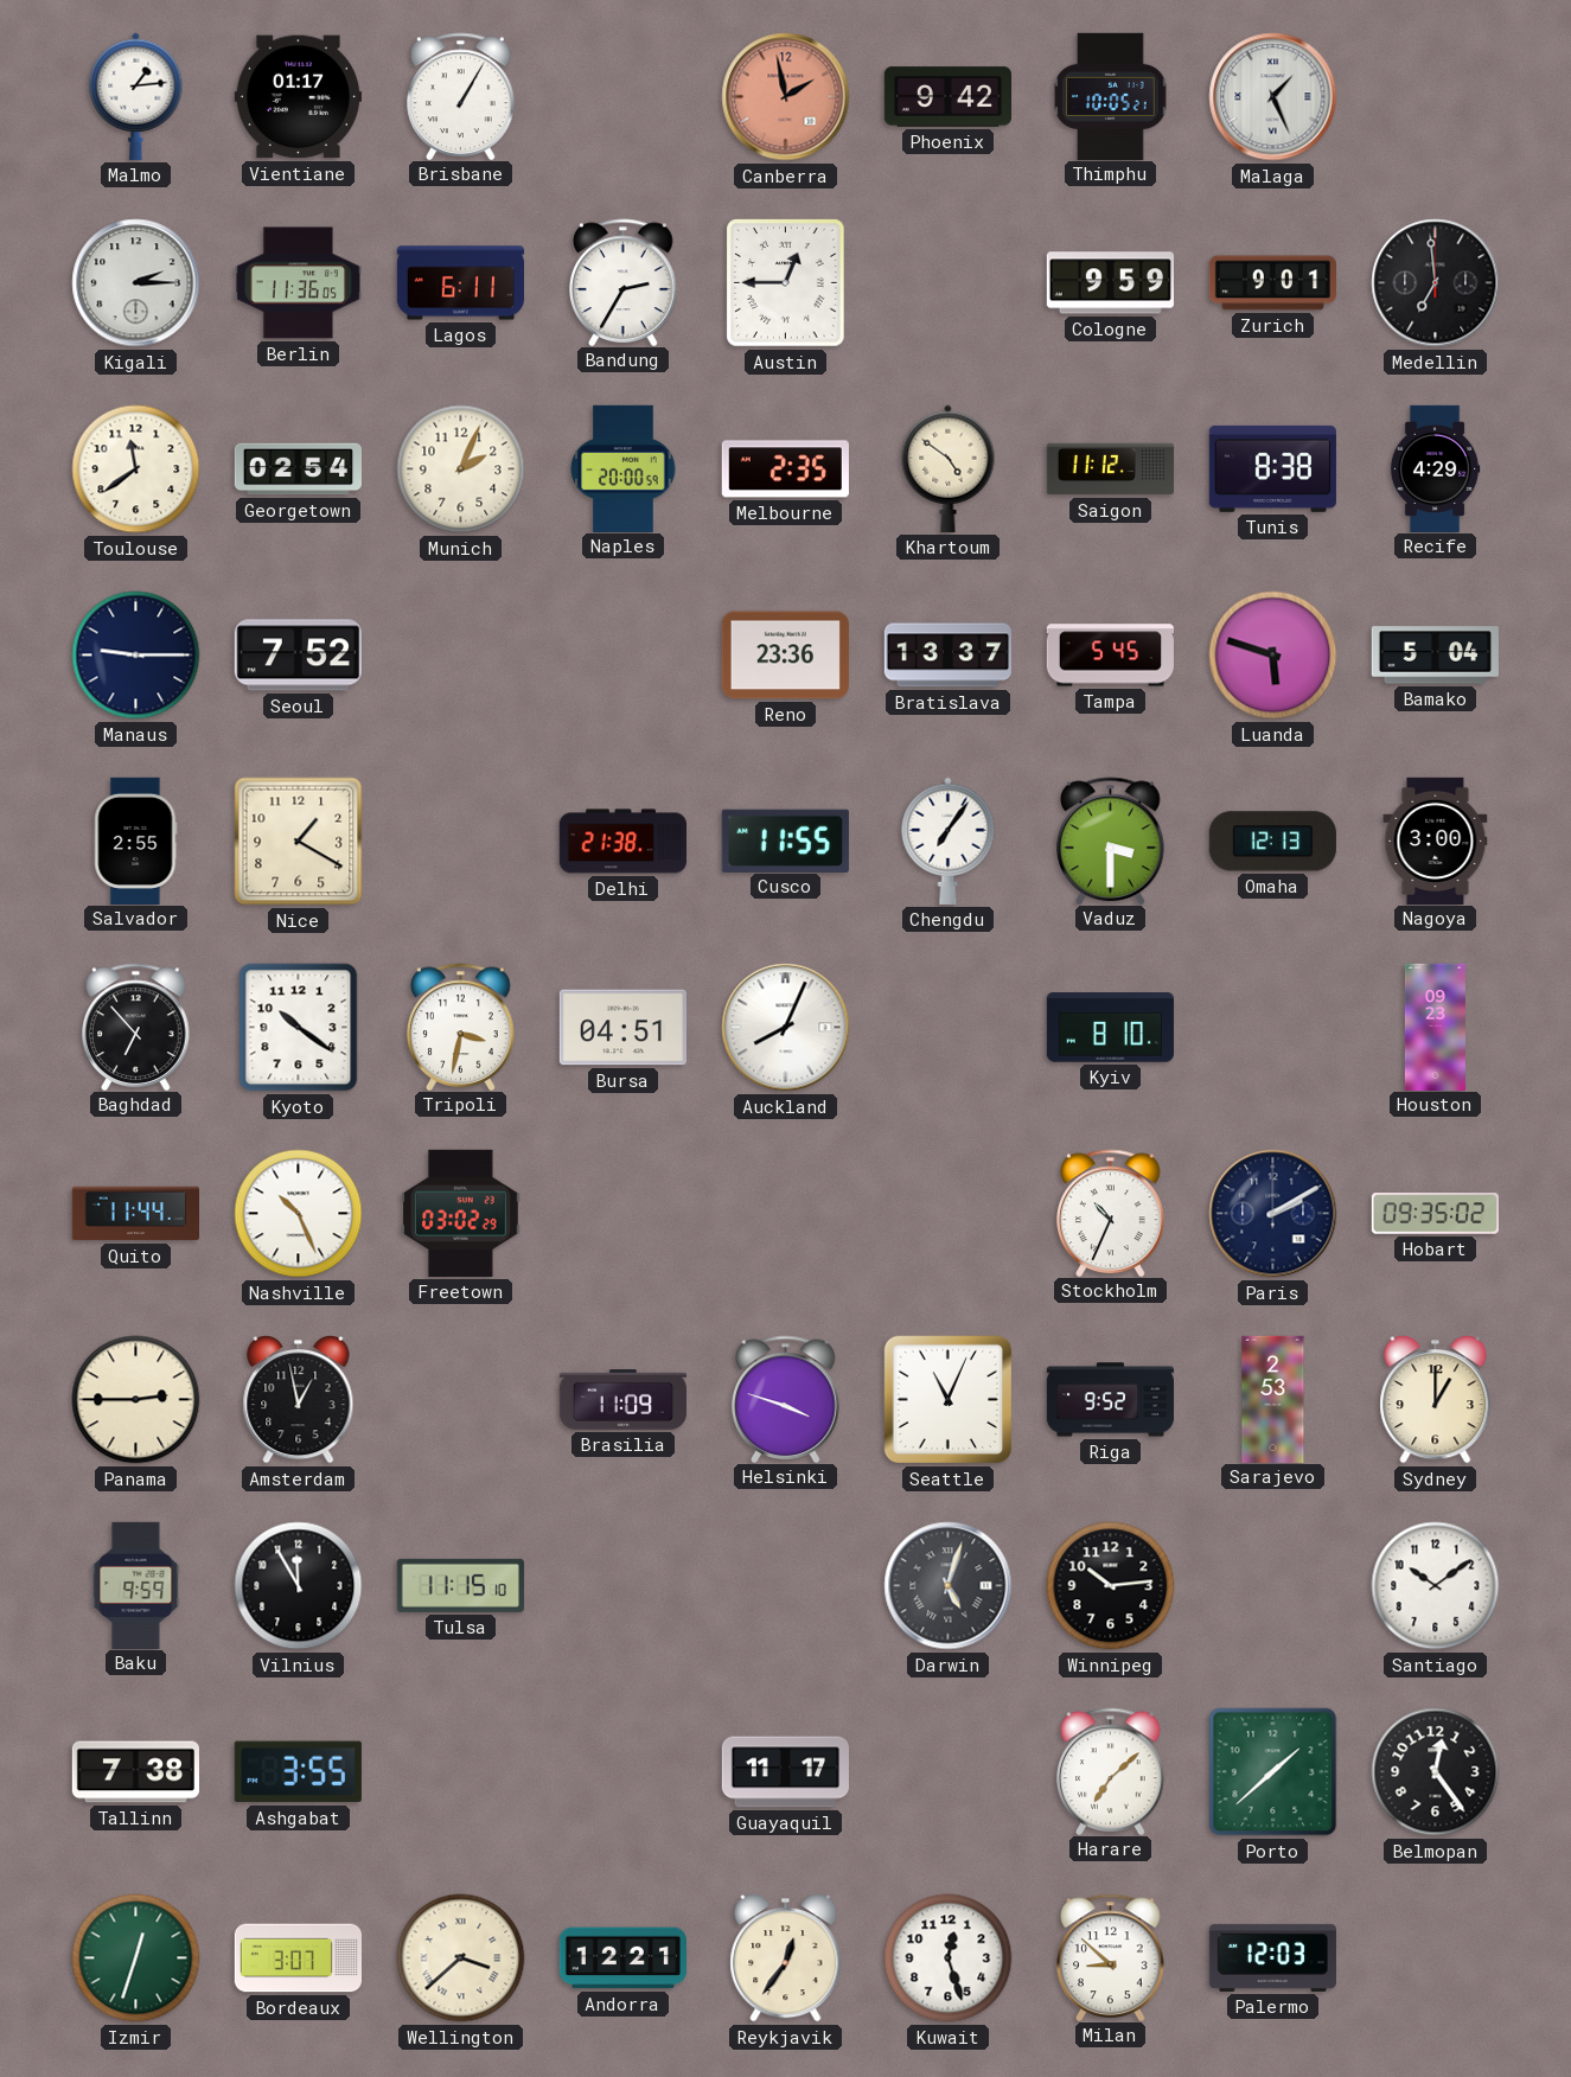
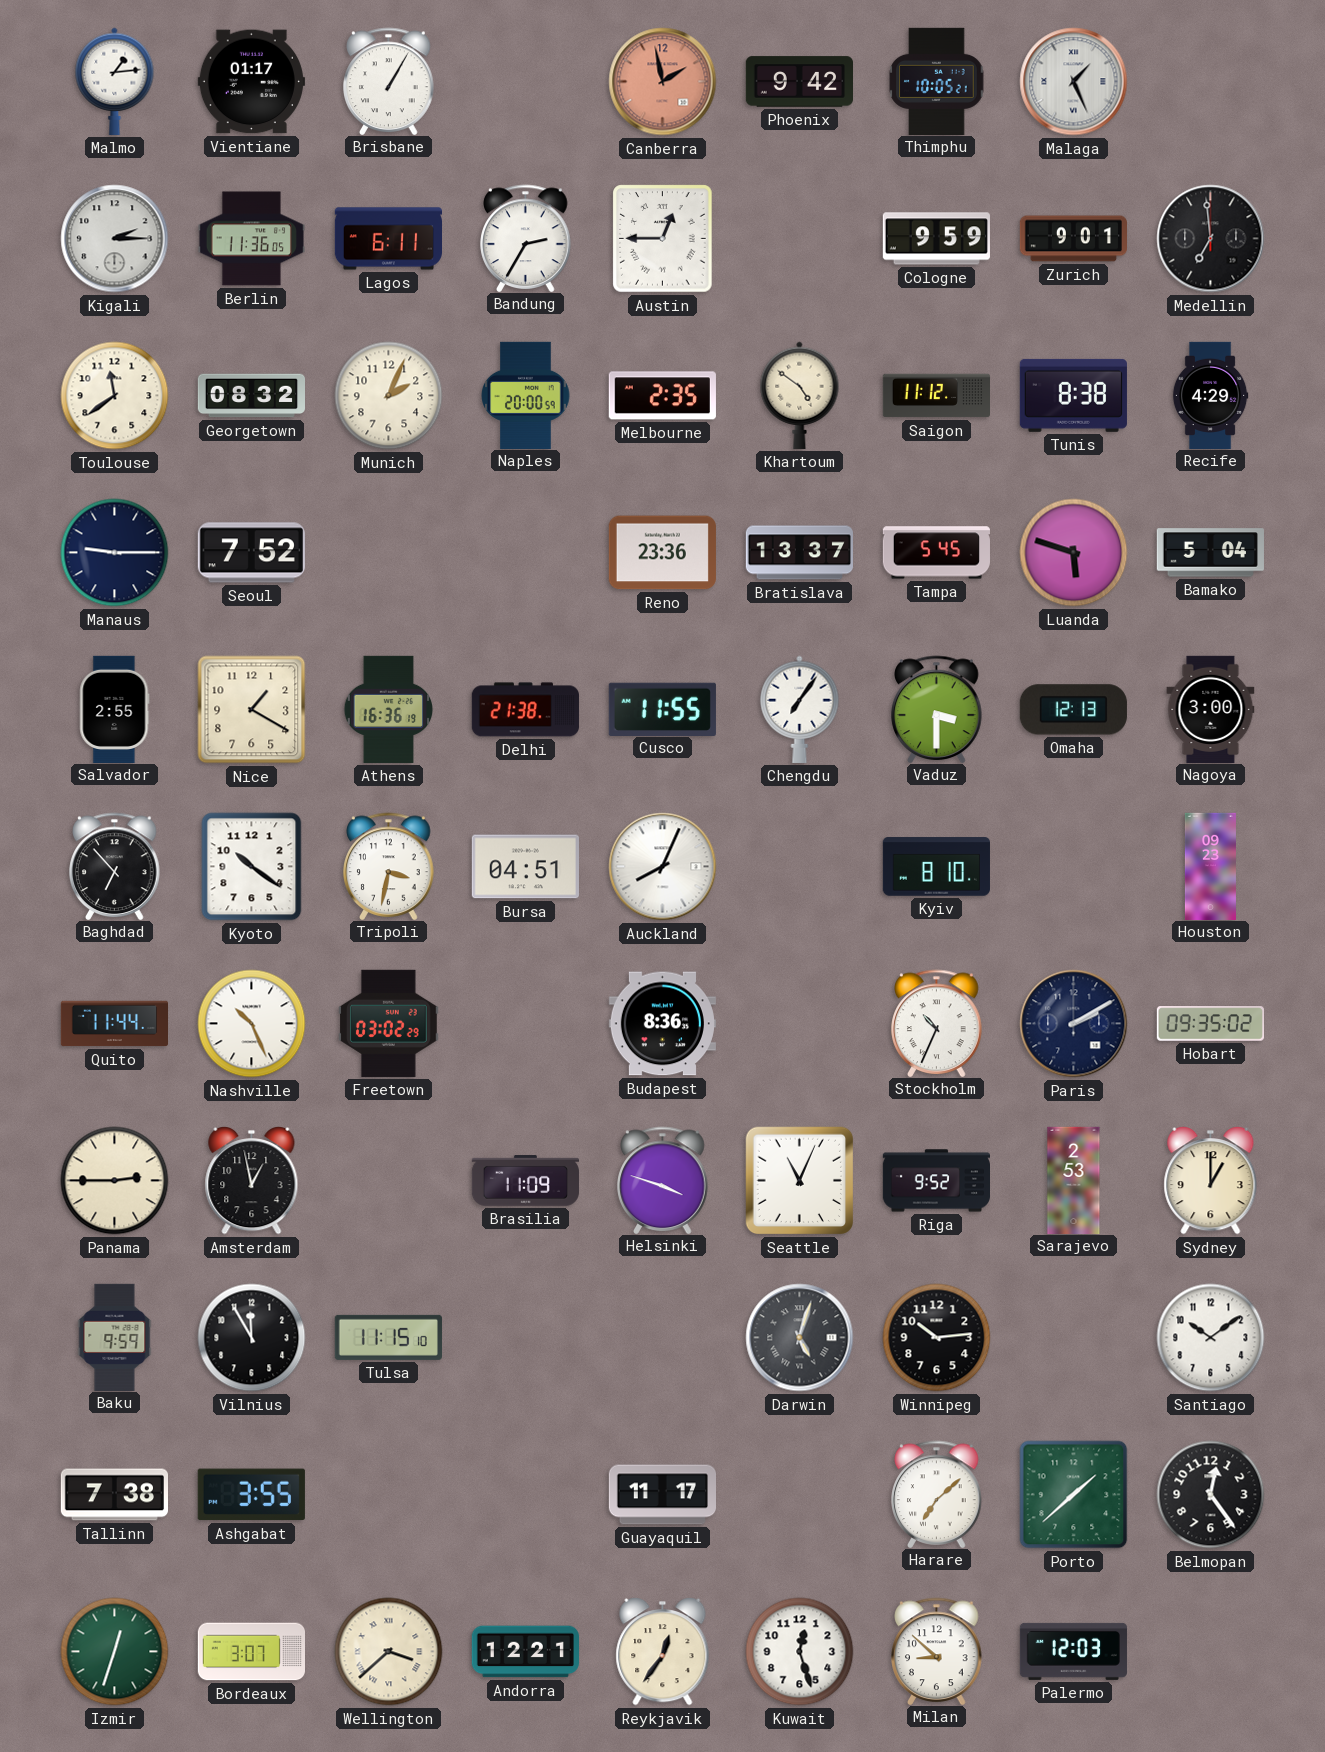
Georgetown: 02:54 -> 08:32
Athens: none -> 16:36
Budapest: none -> 8:36
